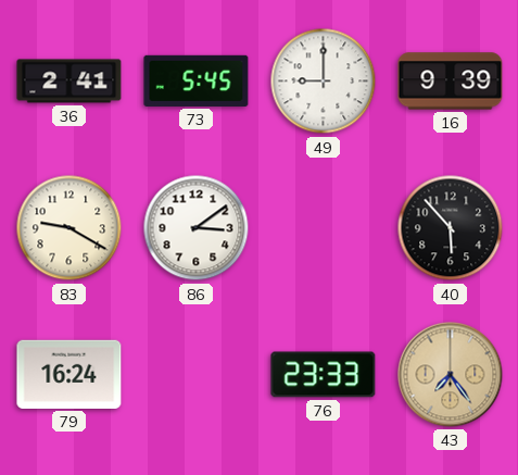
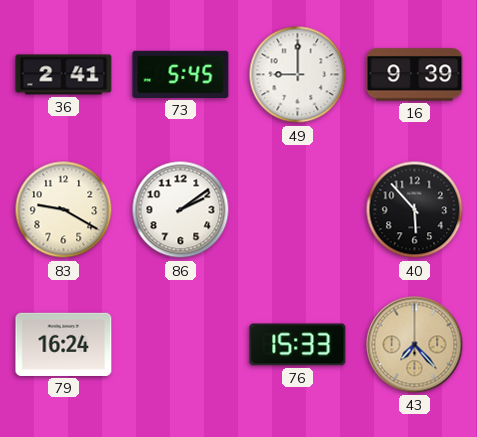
86: 3:09 -> 2:09
76: 23:33 -> 15:33
43: 7:24 -> 7:23
